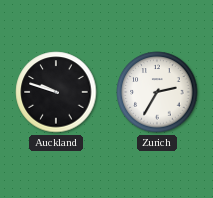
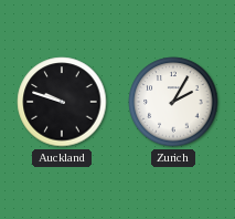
Zurich: 2:35 -> 2:05
